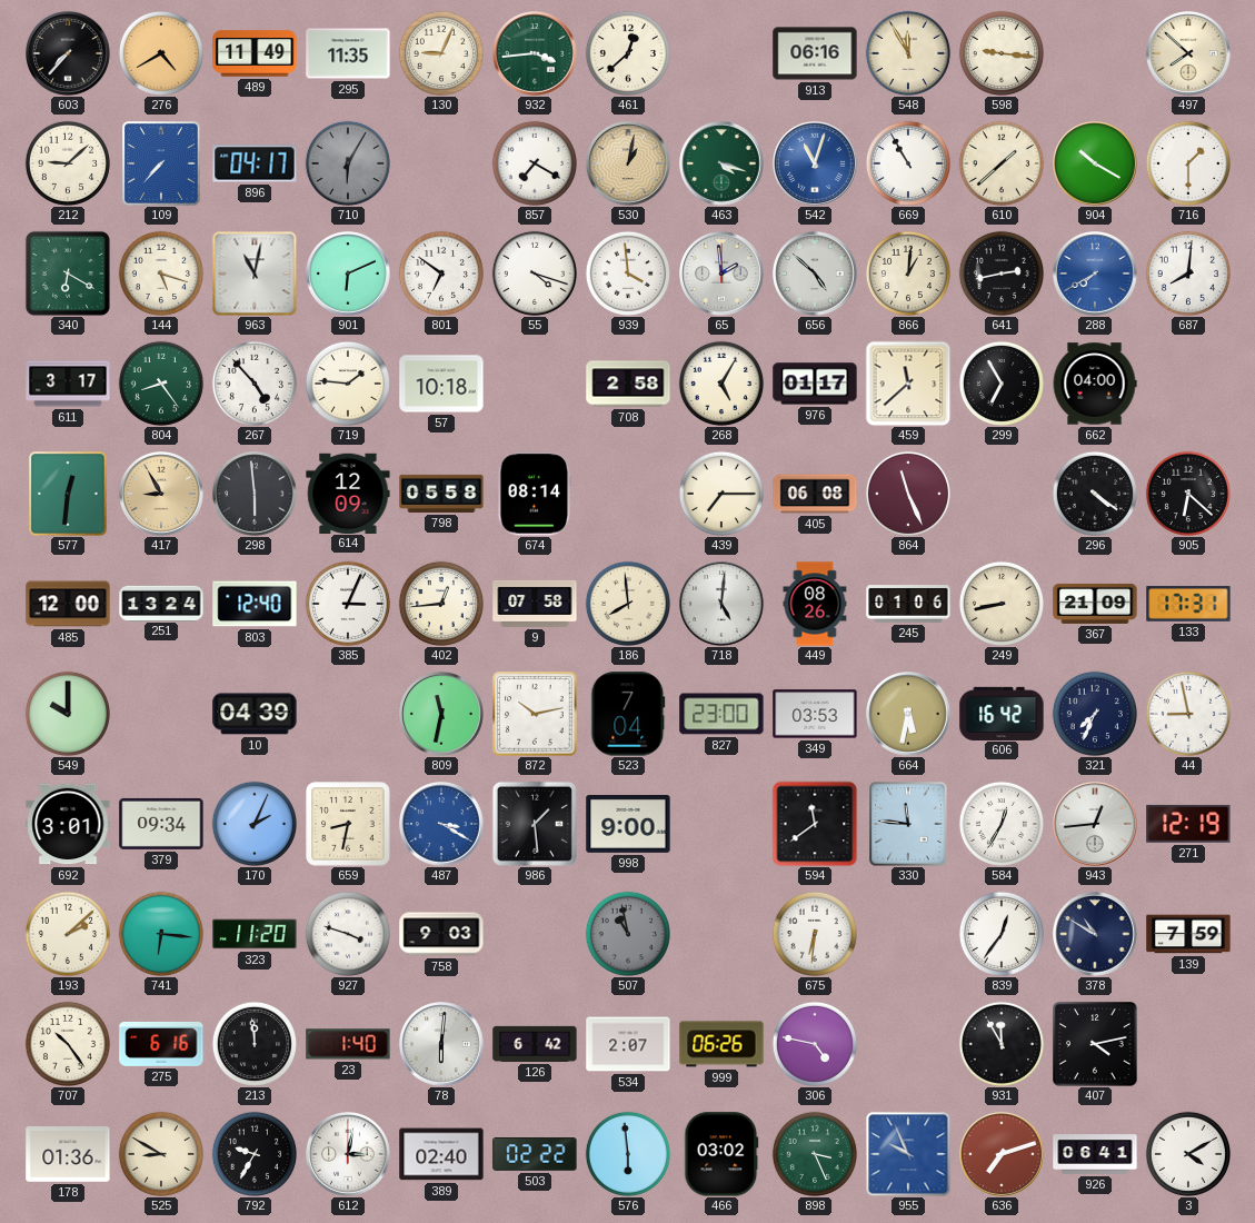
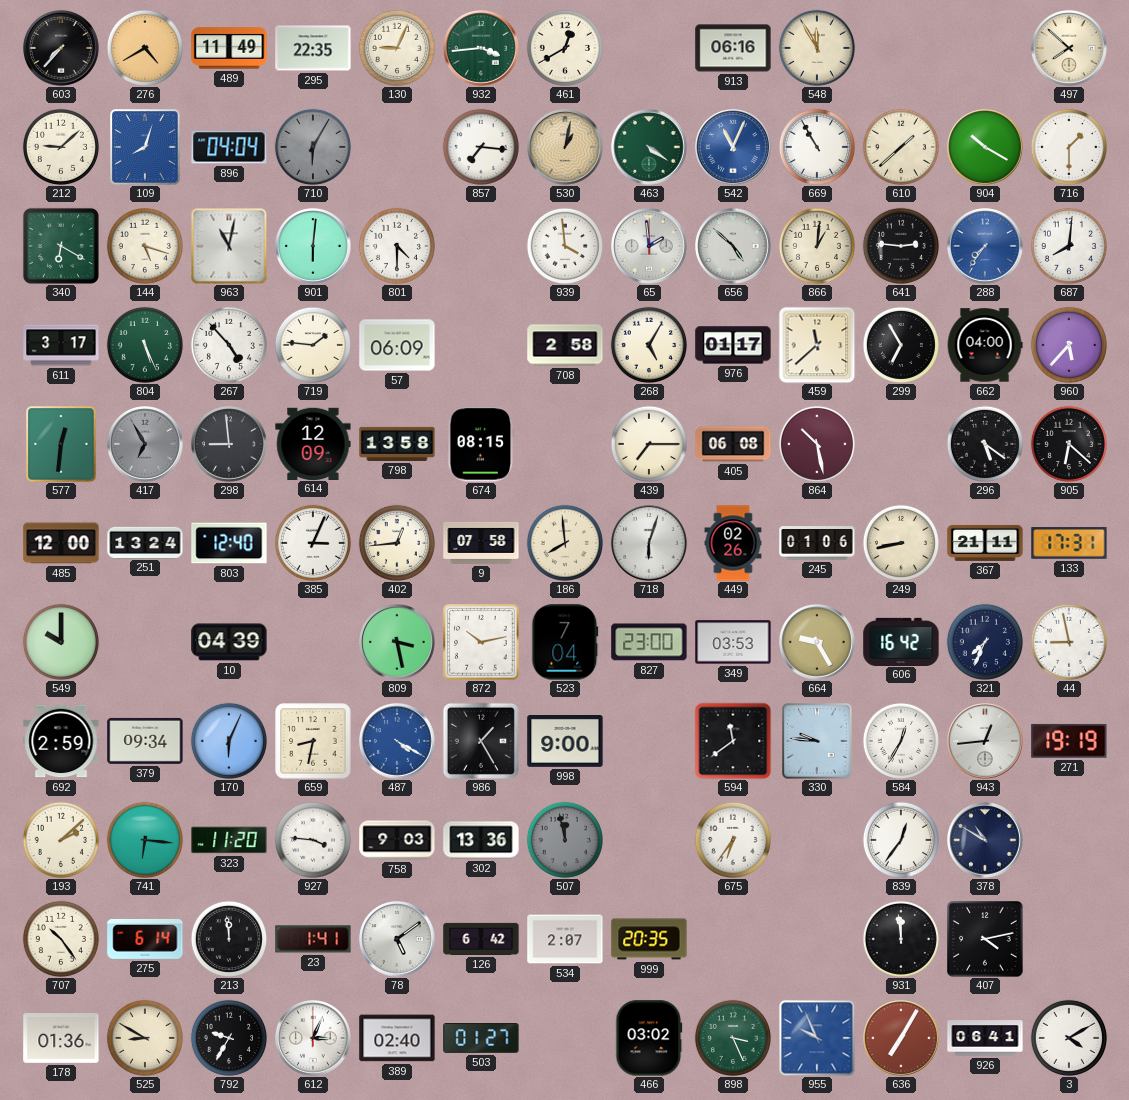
295: 11:35 -> 22:35
461: 12:38 -> 12:40
598: 9:16 -> none
109: 7:37 -> 8:03
896: 04:17 -> 04:04
857: 7:20 -> 7:16
463: 4:18 -> 4:21
542: 11:03 -> 11:04
901: 6:11 -> 6:01
801: 6:51 -> 4:30
55: 4:18 -> none
641: 2:43 -> 2:46
288: 7:40 -> 7:36
804: 8:24 -> 5:26
57: 10:18 -> 06:09
960: none -> 5:37
417: 8:55 -> 6:55
417 dial: champagne -> grey
298: 5:59 -> 8:59
798: 05:58 -> 13:58
674: 08:14 -> 08:15
864: 11:26 -> 10:28
296: 4:21 -> 5:21
718: 5:01 -> 6:03
449: 08:26 -> 02:26
367: 21:09 -> 21:11
809: 11:32 -> 3:28
664: 5:32 -> 9:25
692: 3:01 -> 2:59
170: 2:04 -> 6:04
487: 3:20 -> 4:20
986: 1:29 -> 1:25
330: 11:46 -> 9:46
271: 12:19 -> 19:19
927: 3:48 -> 3:46
302: none -> 13:36
507: 10:58 -> 11:58
675: 6:31 -> 6:36
139: 7:59 -> none
275: 6:16 -> 6:14
23: 1:40 -> 1:41
78: 6:01 -> 5:09
999: 06:26 -> 20:35
306: 4:47 -> none
931: 11:55 -> 11:59
612: 3:02 -> 3:04
503: 02:22 -> 01:27
576: 5:59 -> none
636: 7:12 -> 7:05
